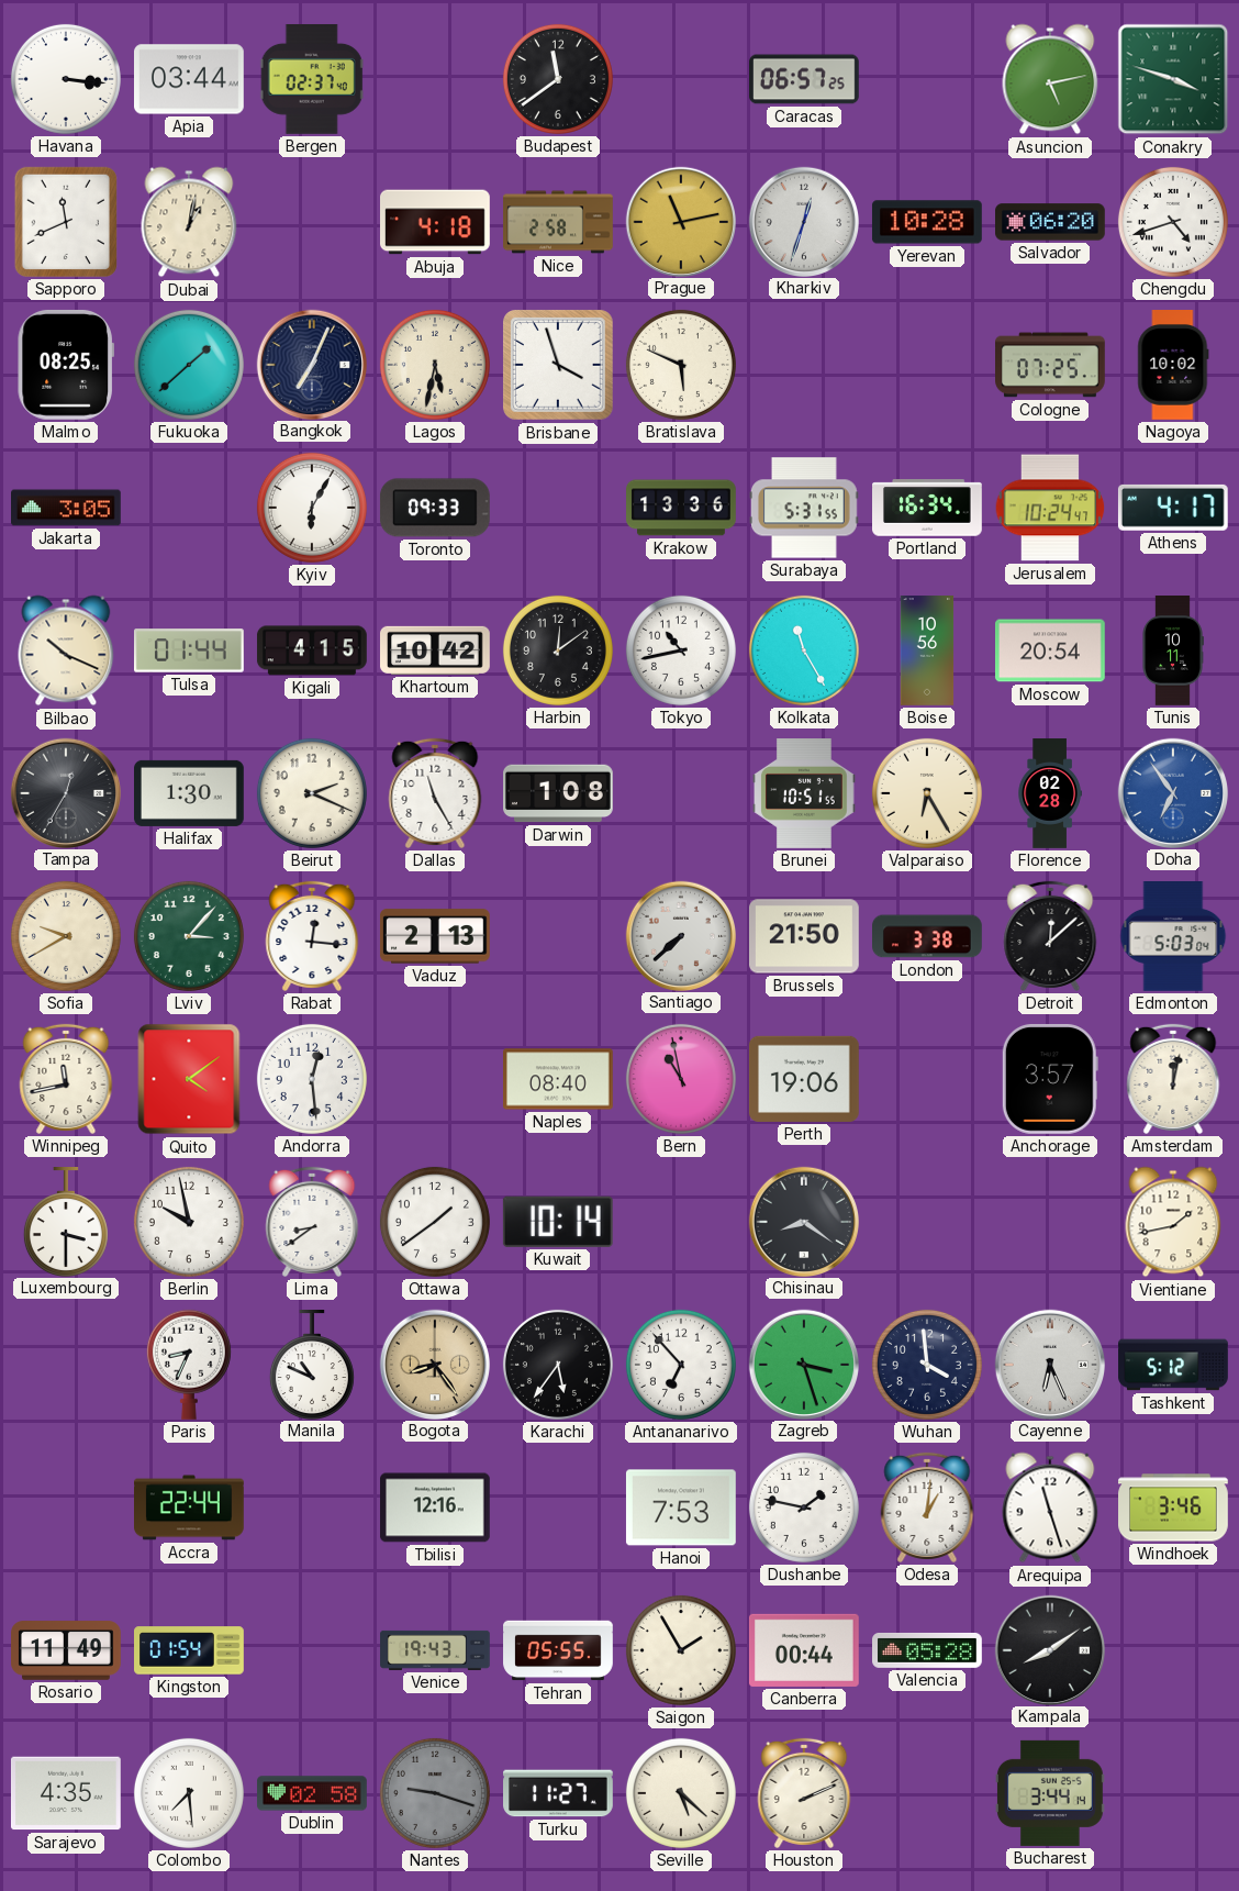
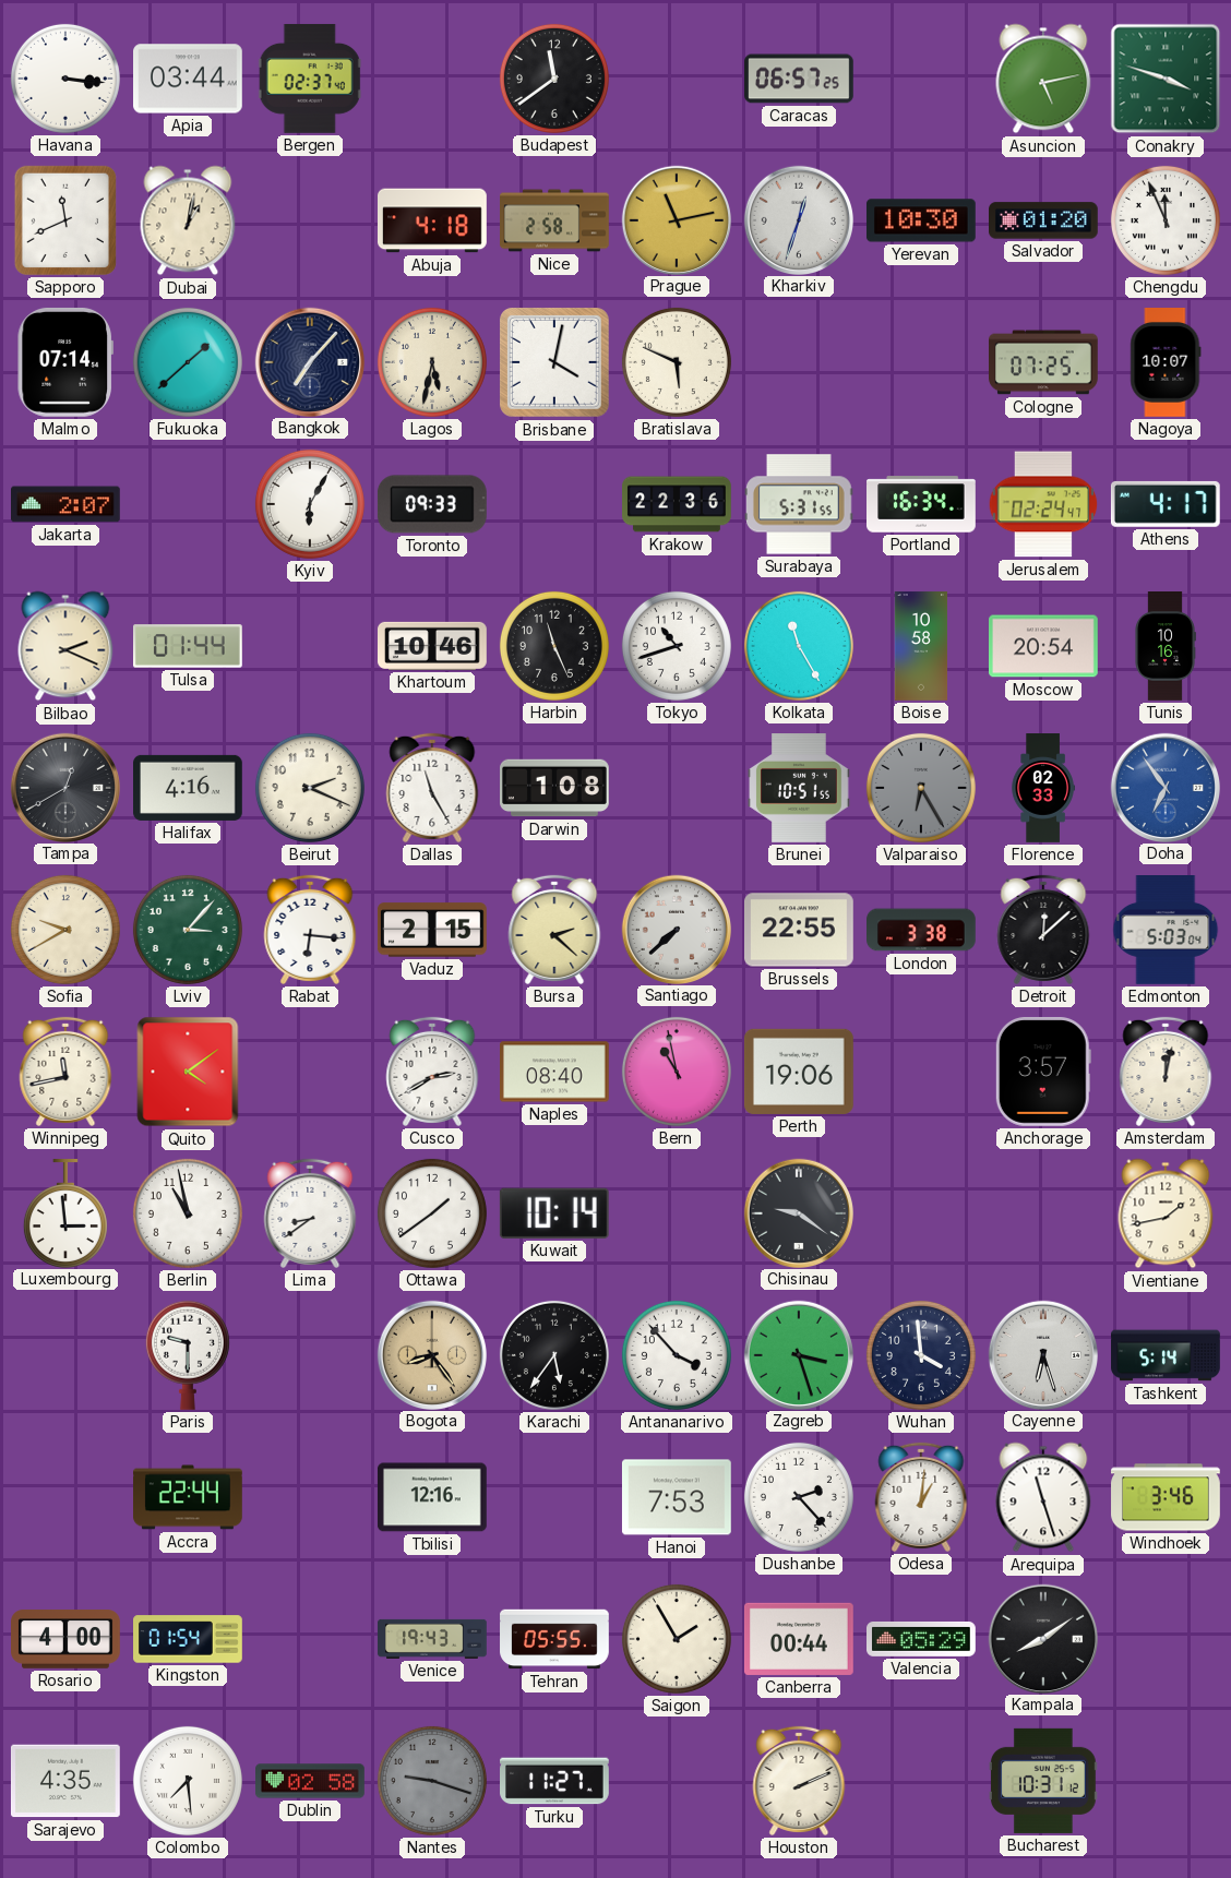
Yerevan: 10:28 -> 10:30
Salvador: 06:20 -> 01:20
Chengdu: 4:42 -> 11:56
Malmo: 08:25 -> 07:14
Bangkok: 7:04 -> 7:07
Brisbane: 3:57 -> 4:02
Nagoya: 10:02 -> 10:07
Jakarta: 3:05 -> 2:07
Krakow: 13:36 -> 22:36
Jerusalem: 10:24 -> 02:24
Bilbao: 10:19 -> 2:19
Kigali: 4:15 -> none
Khartoum: 10:42 -> 10:46
Harbin: 12:09 -> 11:26
Tokyo: 10:43 -> 10:42
Boise: 10:56 -> 10:58
Tunis: 10:11 -> 10:16
Tampa: 12:35 -> 12:40
Halifax: 1:30 -> 4:16
Valparaiso dial: cream -> grey
Florence: 02:28 -> 02:33
Rabat: 12:16 -> 6:16
Vaduz: 2:13 -> 2:15
Bursa: none -> 2:22
Brussels: 21:50 -> 22:55
Andorra: 12:29 -> none
Cusco: none -> 2:40
Luxembourg: 3:30 -> 2:59
Berlin: 9:58 -> 10:58
Chisinau: 8:21 -> 9:21
Paris: 8:34 -> 9:30
Manila: 10:49 -> none
Antananarivo: 6:53 -> 3:53
Cayenne: 6:26 -> 6:27
Tashkent: 5:12 -> 5:14
Dushanbe: 1:47 -> 2:23
Rosario: 11:49 -> 4:00
Valencia: 05:28 -> 05:29
Seville: 5:22 -> none
Bucharest: 3:44 -> 10:31
